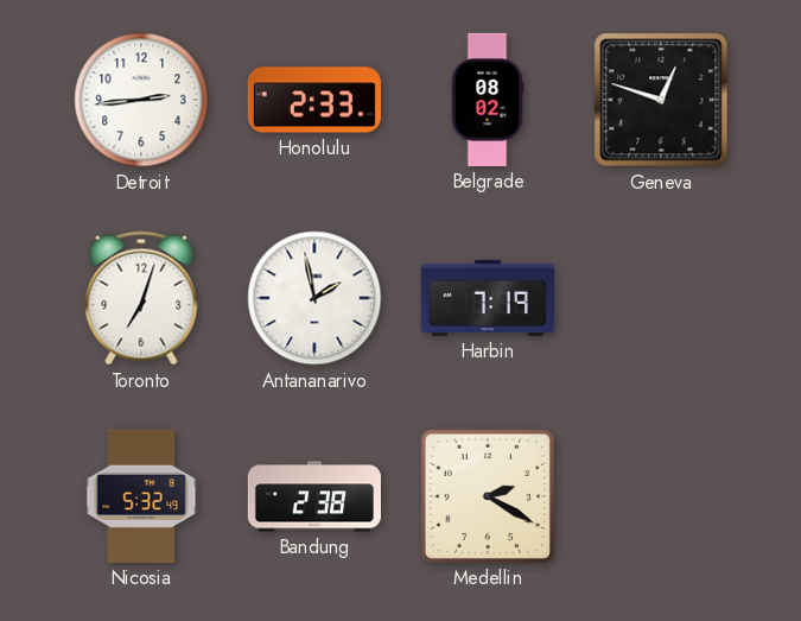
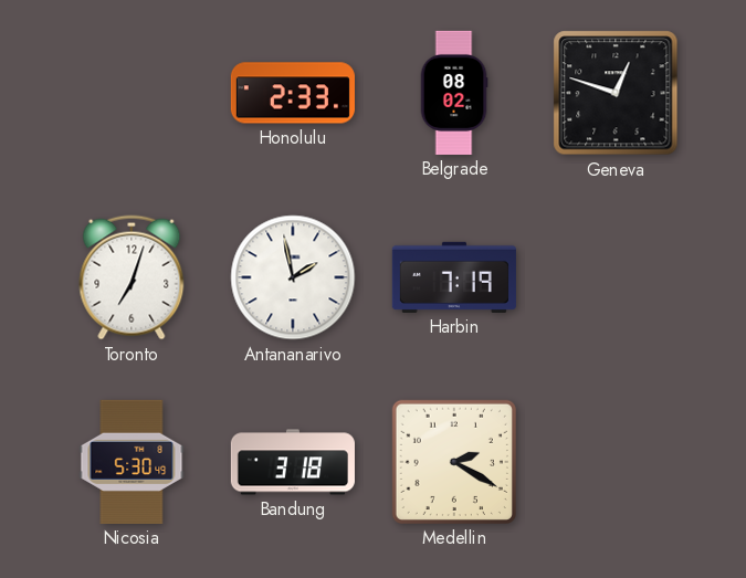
Detroit: 2:44 -> none
Nicosia: 5:32 -> 5:30
Bandung: 2:38 -> 3:18
